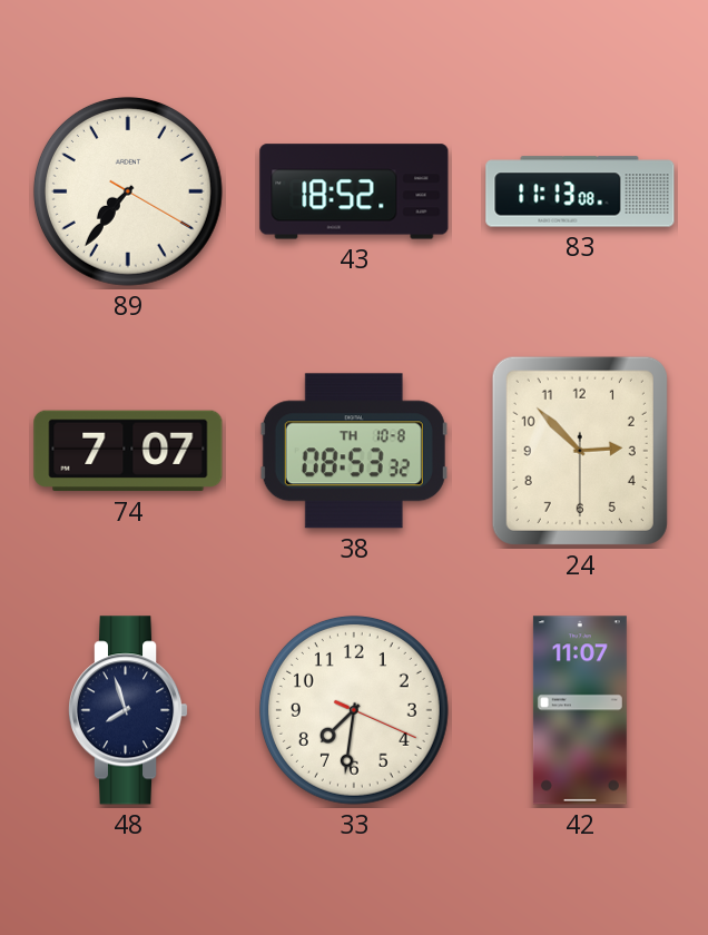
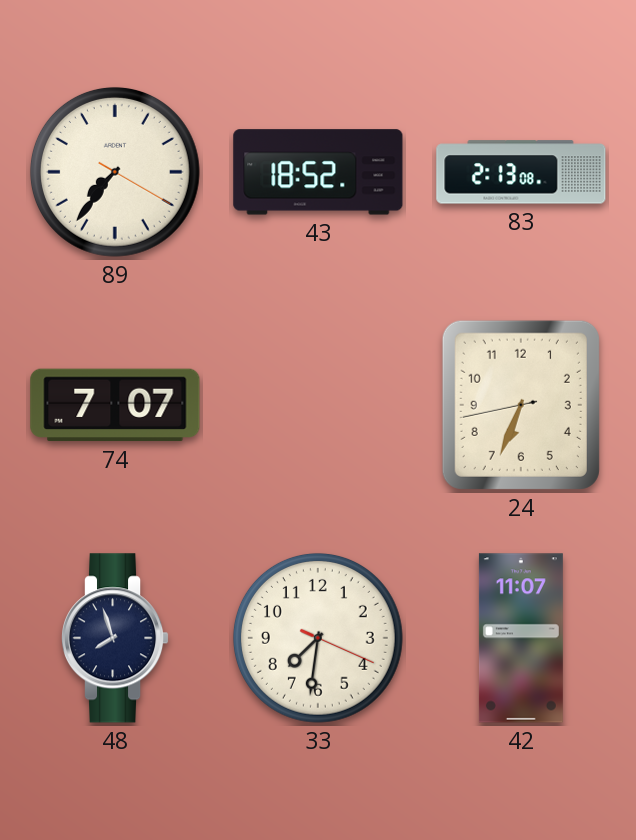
83: 11:13 -> 2:13
38: 08:53 -> none
24: 2:52 -> 6:33
